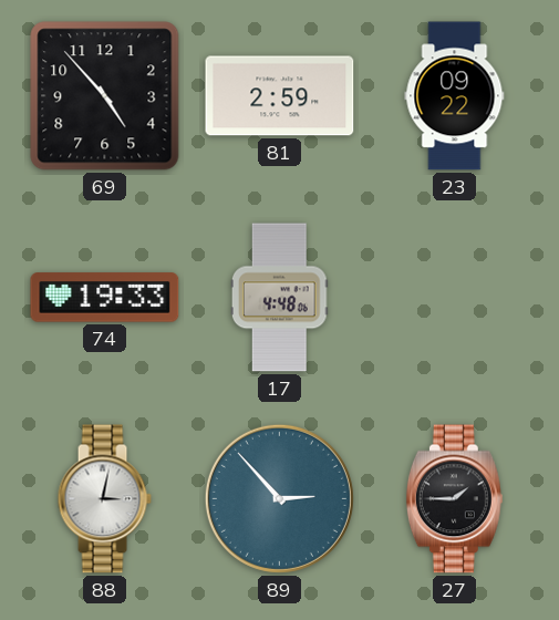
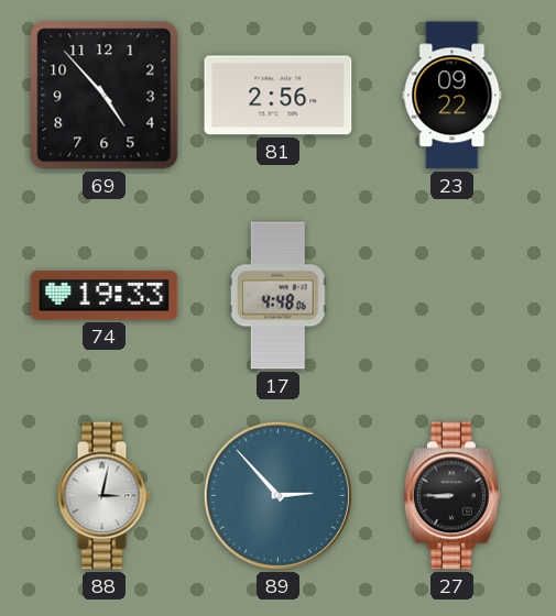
81: 2:59 -> 2:56
27: 1:45 -> 8:45
